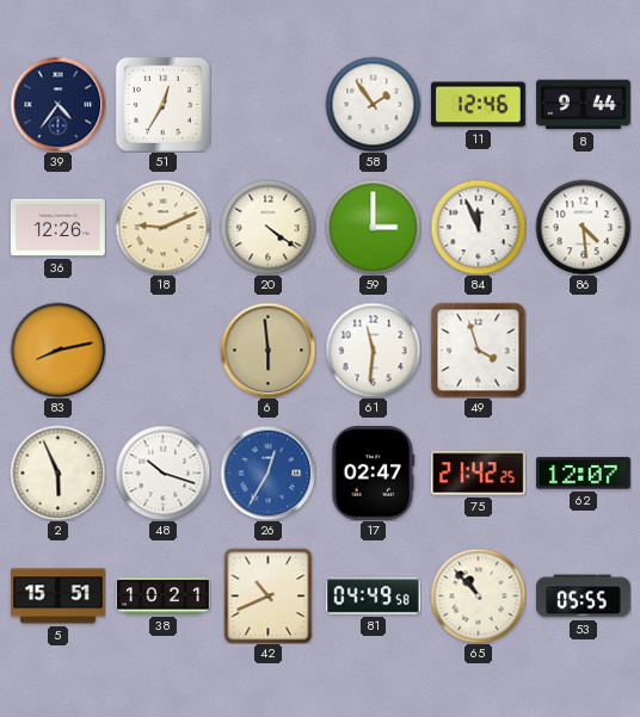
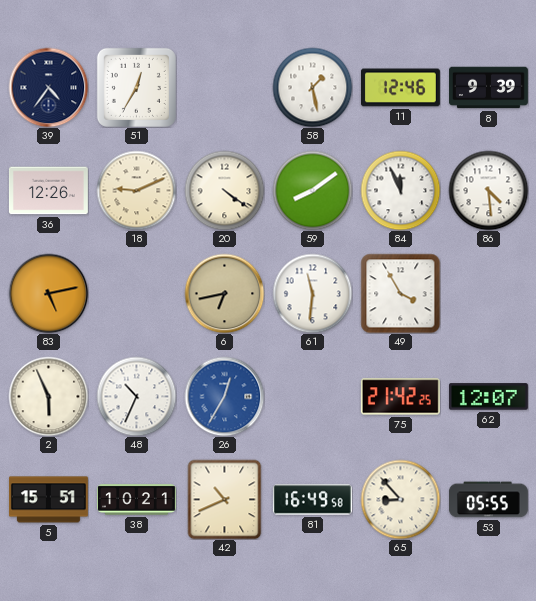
58: 1:54 -> 1:28
8: 9:44 -> 9:39
59: 3:00 -> 8:09
83: 8:13 -> 5:13
6: 5:59 -> 6:43
49: 3:57 -> 3:55
48: 10:18 -> 10:34
17: 02:47 -> none
81: 04:49 -> 16:49
65: 10:53 -> 8:53
